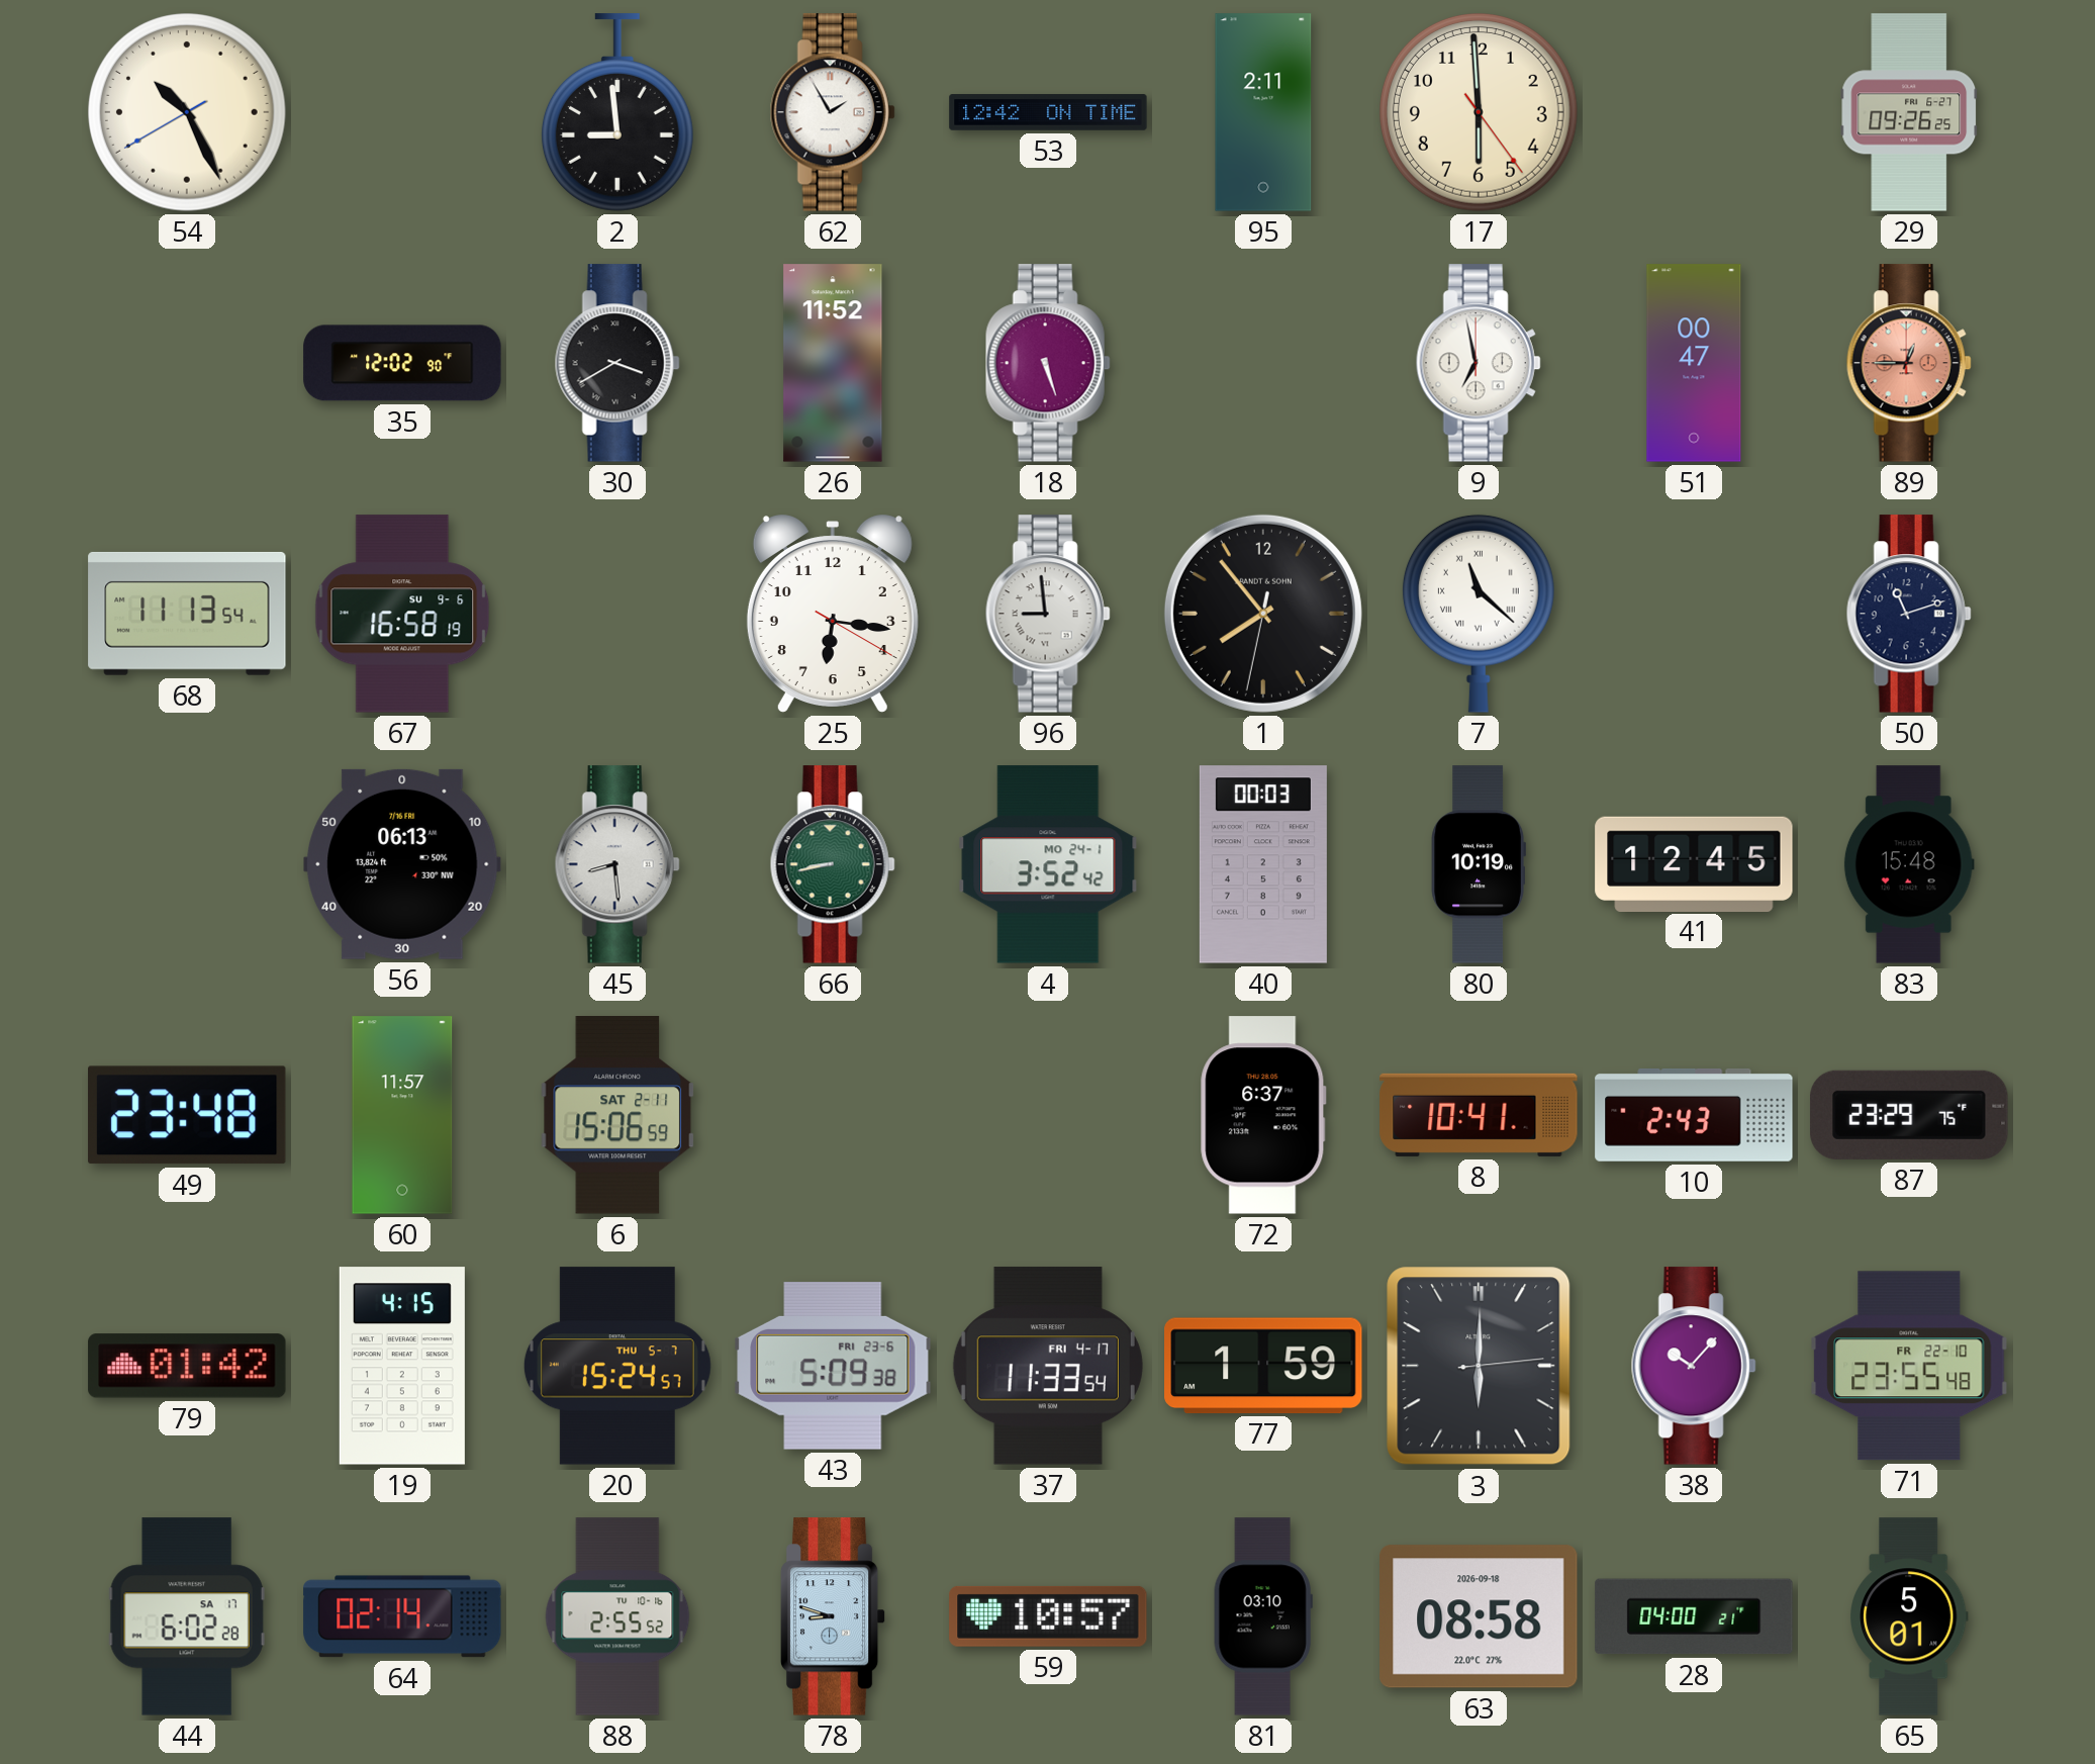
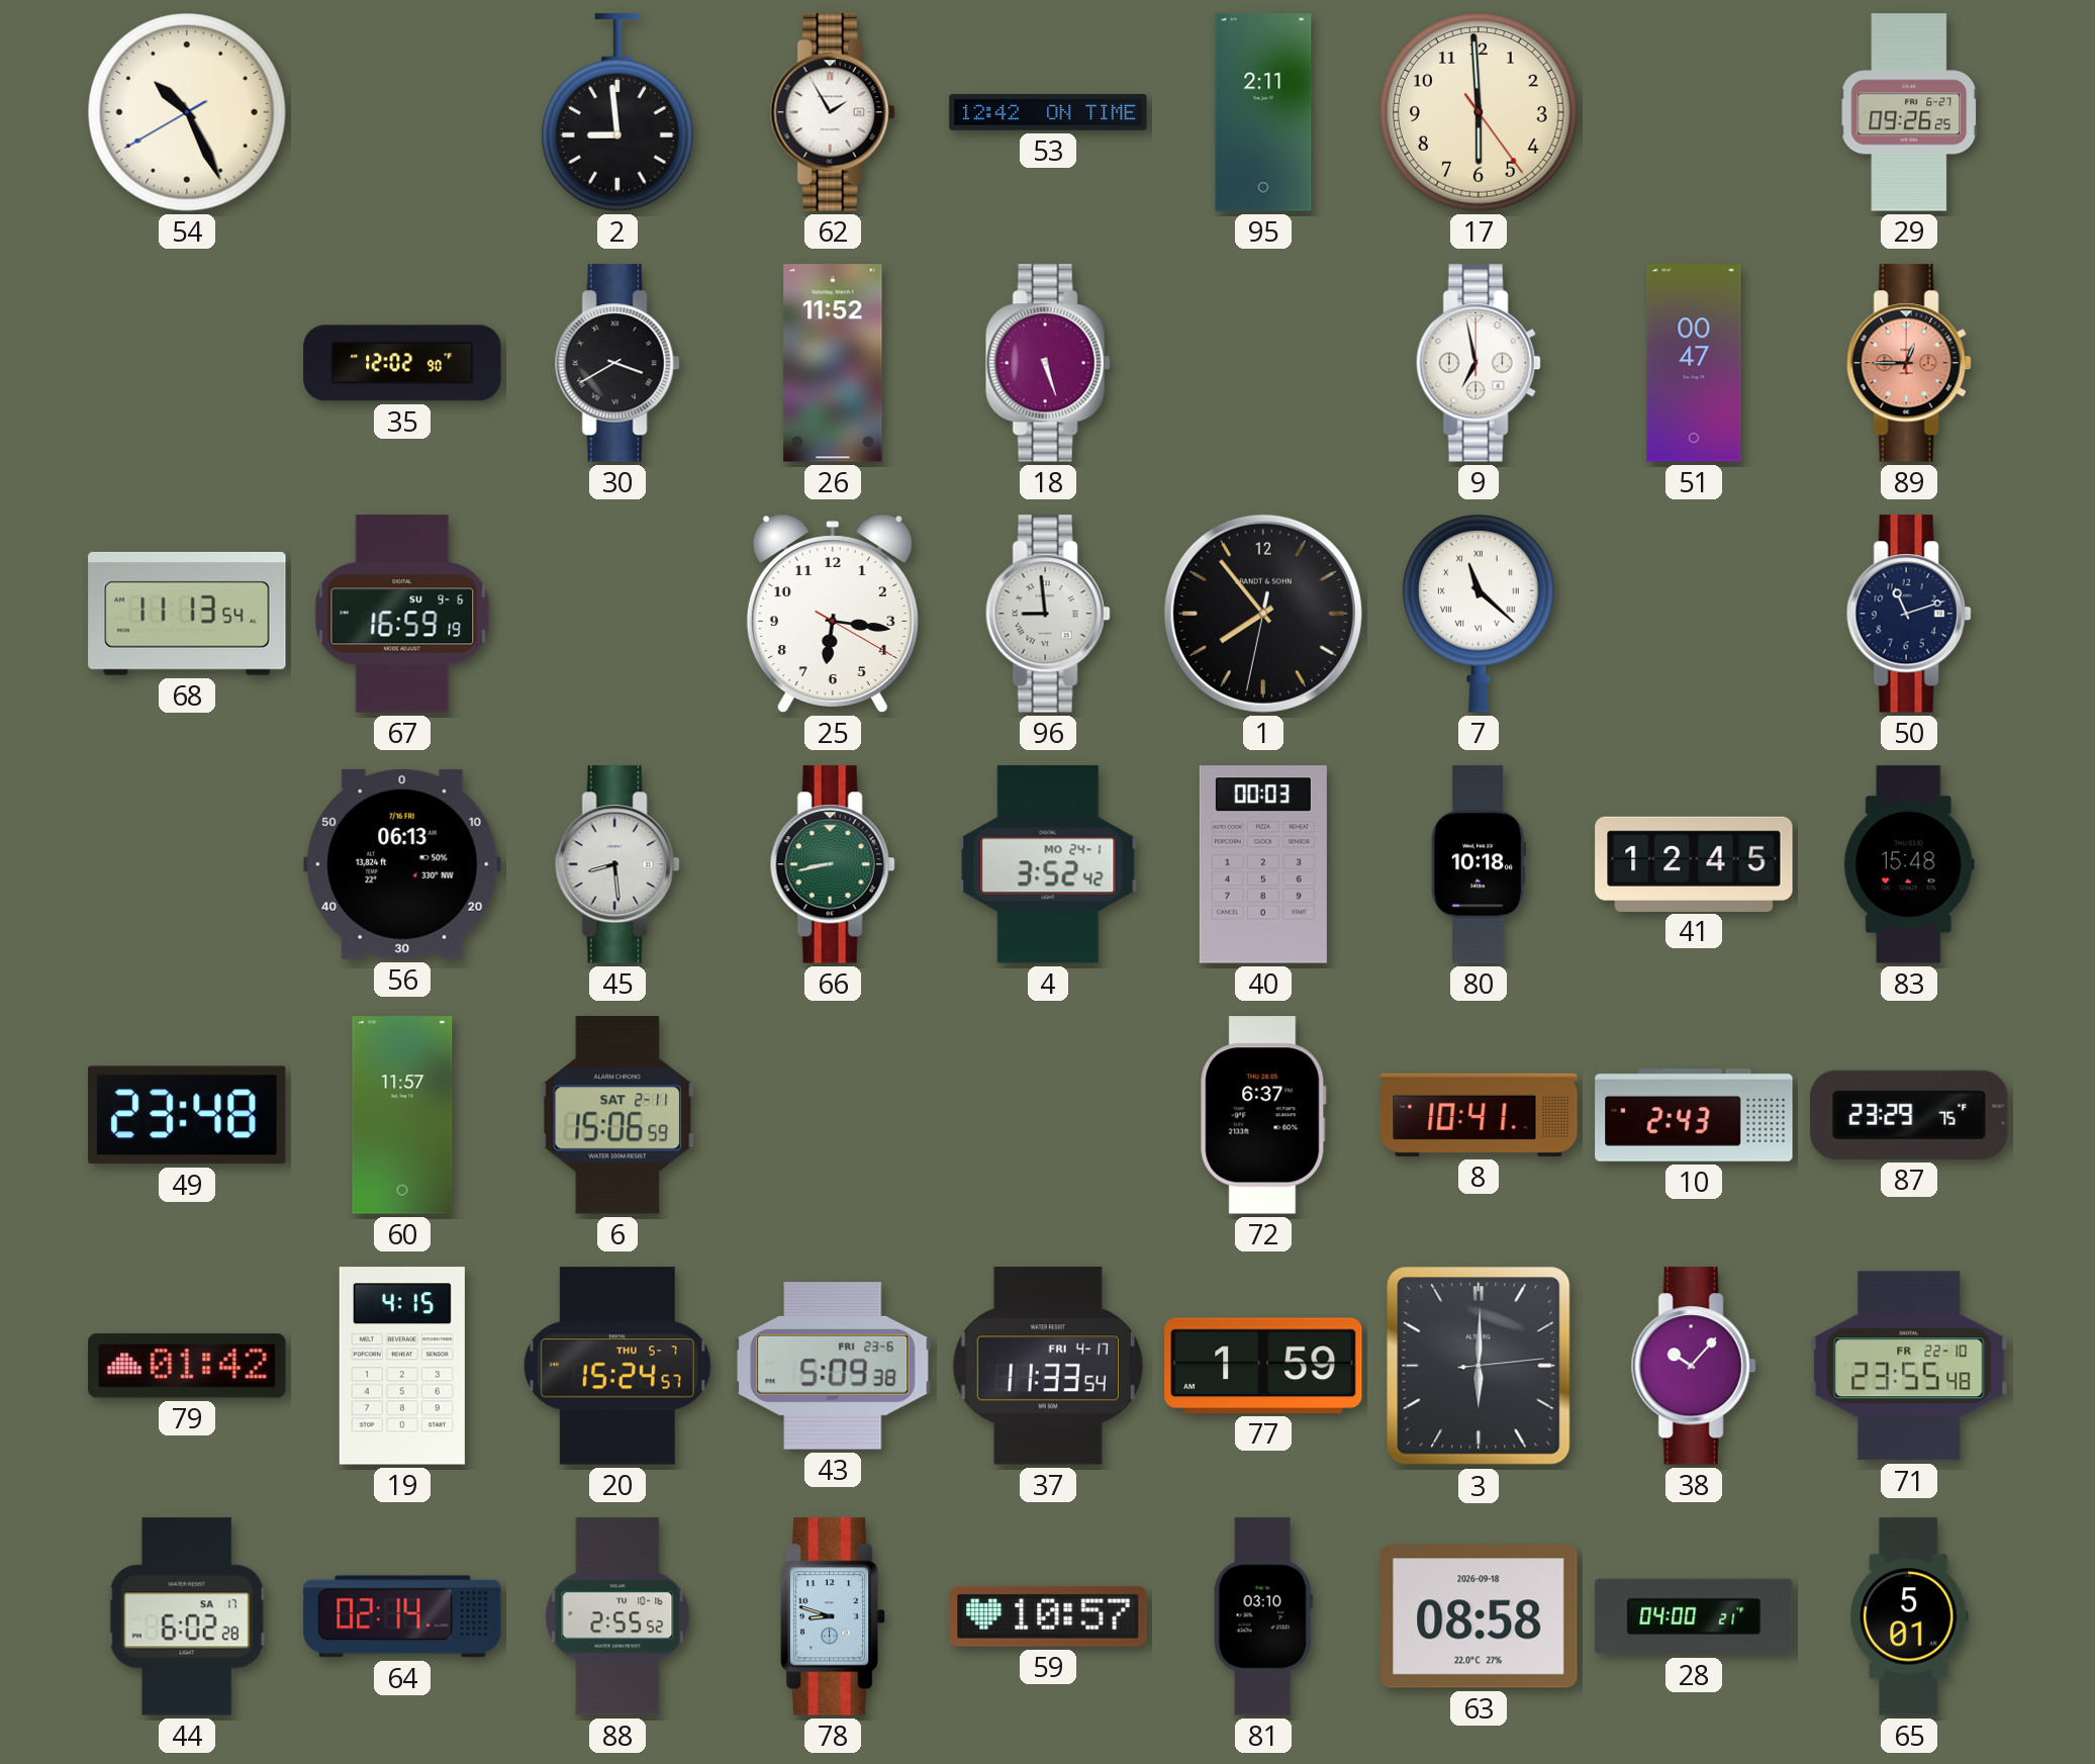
67: 16:58 -> 16:59
80: 10:19 -> 10:18
